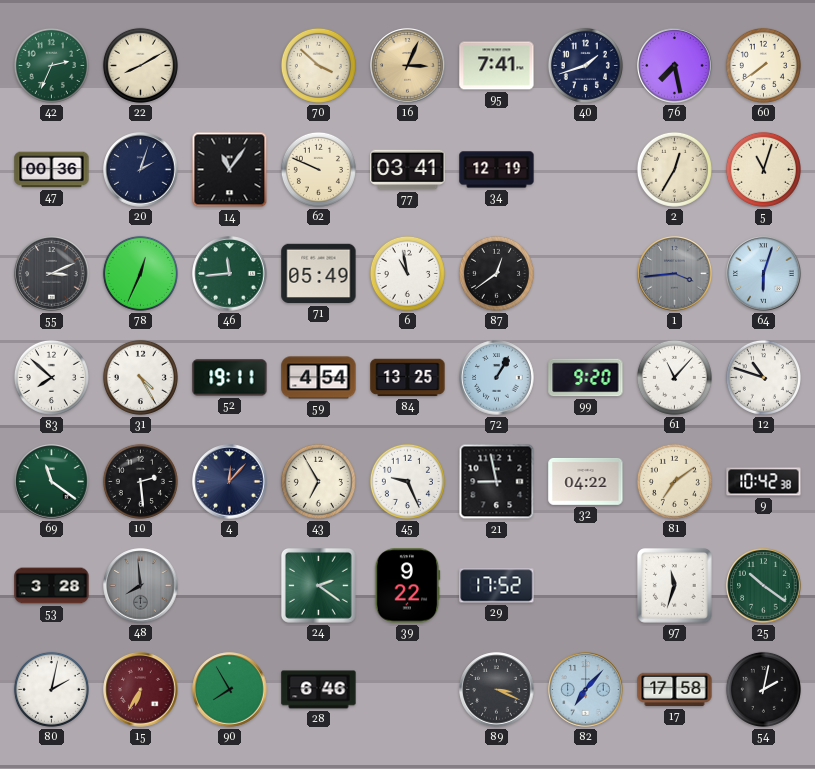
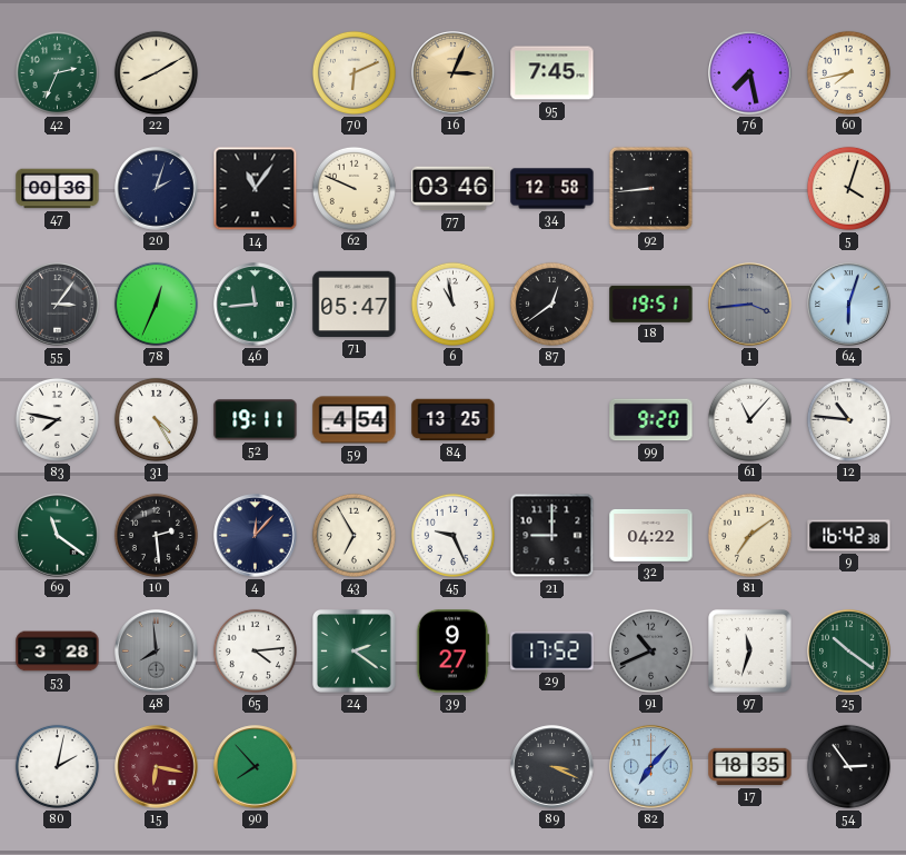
70: 3:52 -> 6:11
95: 7:41 -> 7:45
40: 1:42 -> none
60: 7:39 -> 7:43
77: 03:41 -> 03:46
34: 12:19 -> 12:58
92: none -> 8:44
2: 12:35 -> none
5: 11:03 -> 4:03
55: 3:11 -> 3:06
71: 05:49 -> 05:47
18: none -> 19:51
83: 7:52 -> 7:47
72: 1:05 -> none
12: 10:48 -> 10:46
21: 8:58 -> 9:00
9: 10:42 -> 16:42
65: none -> 4:14
39: 9:22 -> 9:27
91: none -> 10:41
15: 6:35 -> 6:17
90: 7:55 -> 7:53
28: 6:46 -> none
17: 17:58 -> 18:35
54: 2:02 -> 2:54
